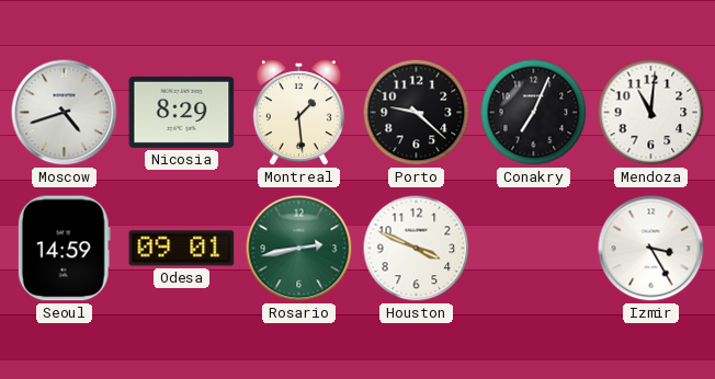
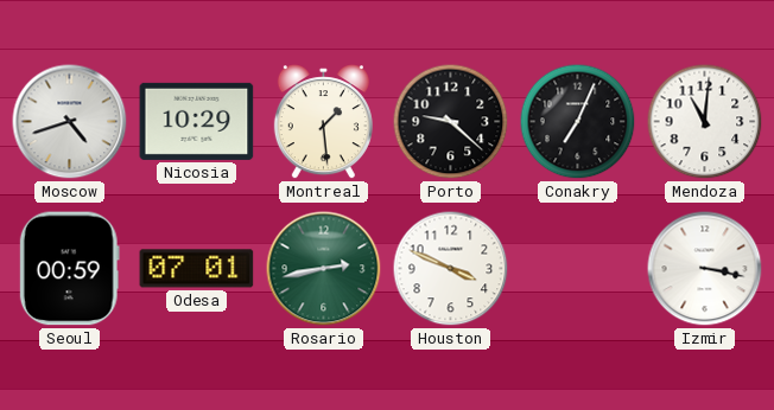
Nicosia: 8:29 -> 10:29
Seoul: 14:59 -> 00:59
Odesa: 09:01 -> 07:01
Izmir: 3:25 -> 3:17
